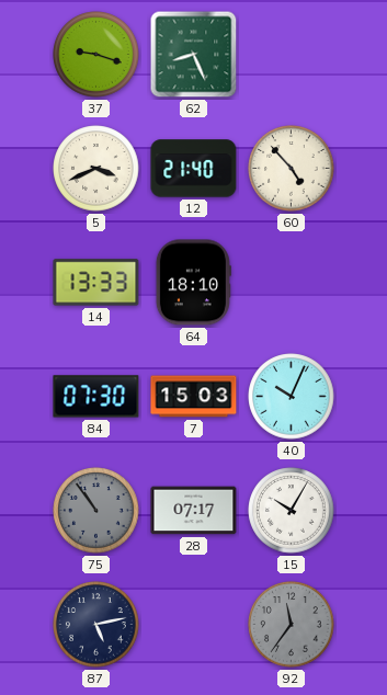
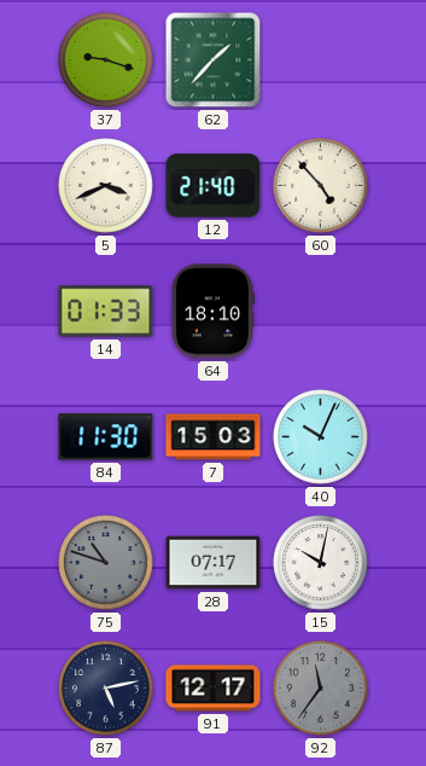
62: 8:26 -> 1:37
14: 13:33 -> 01:33
84: 07:30 -> 11:30
75: 10:54 -> 10:48
15: 10:05 -> 10:02
91: none -> 12:17
